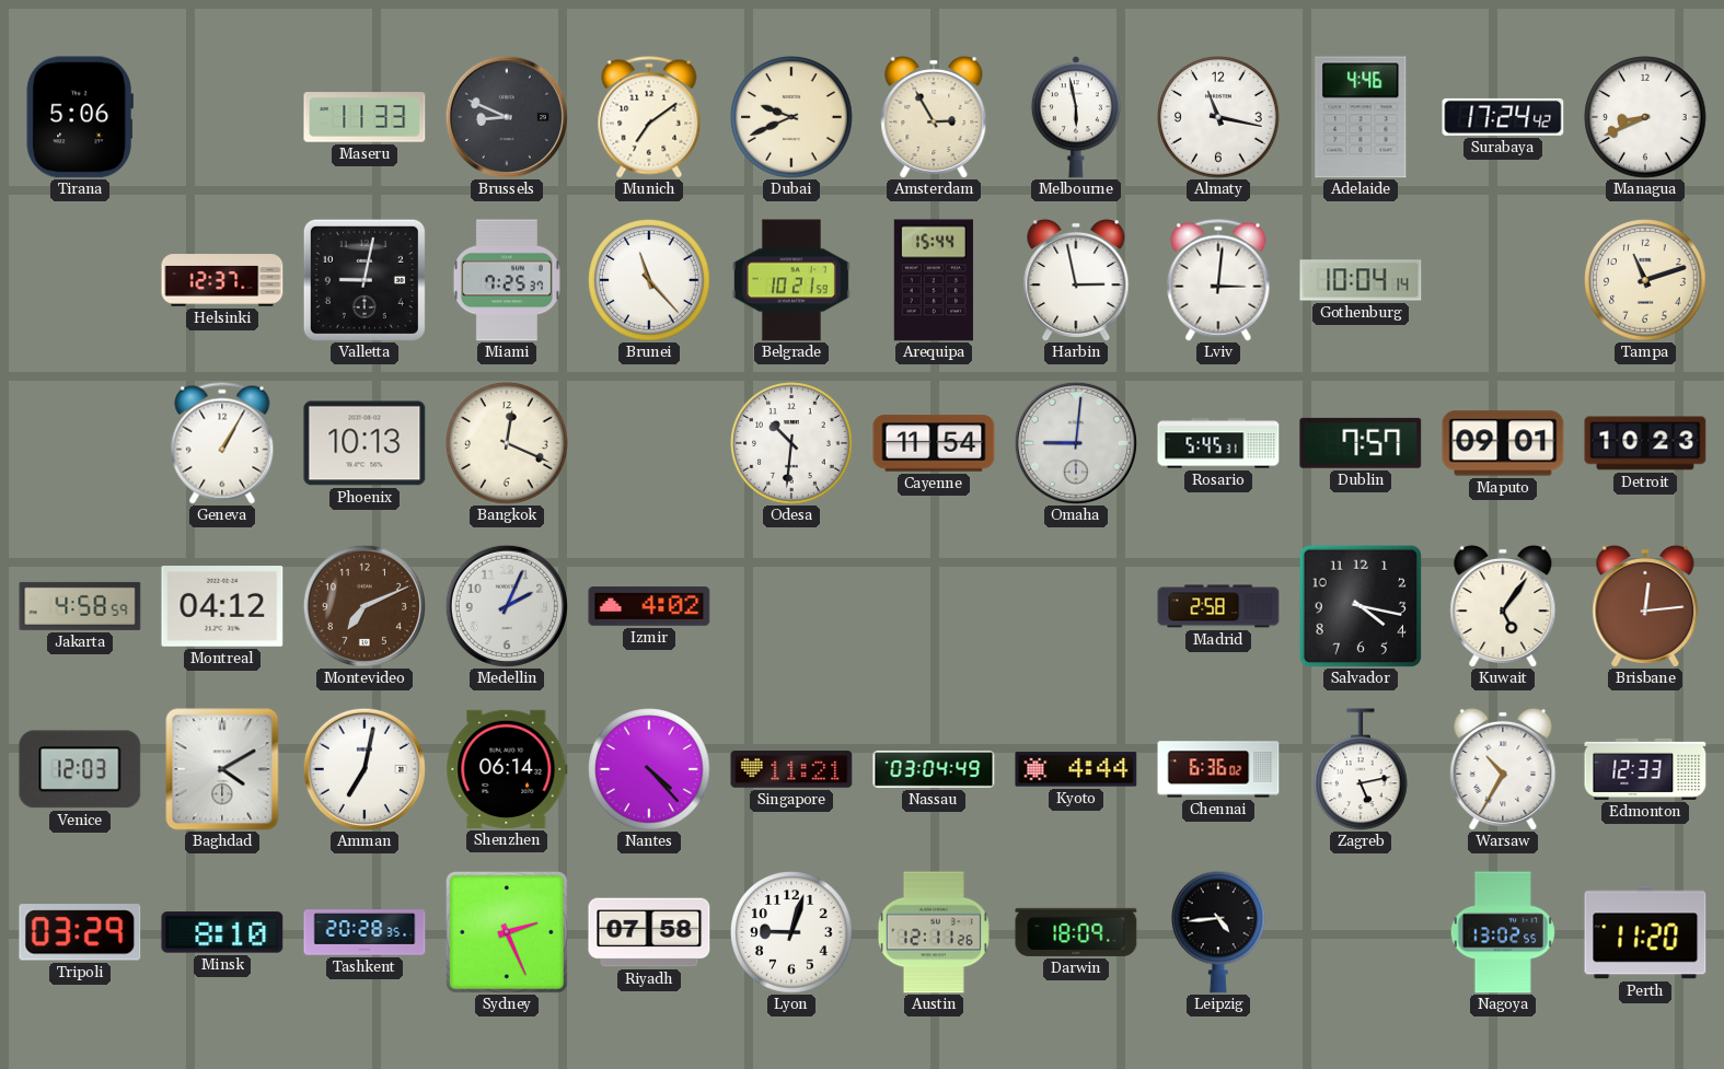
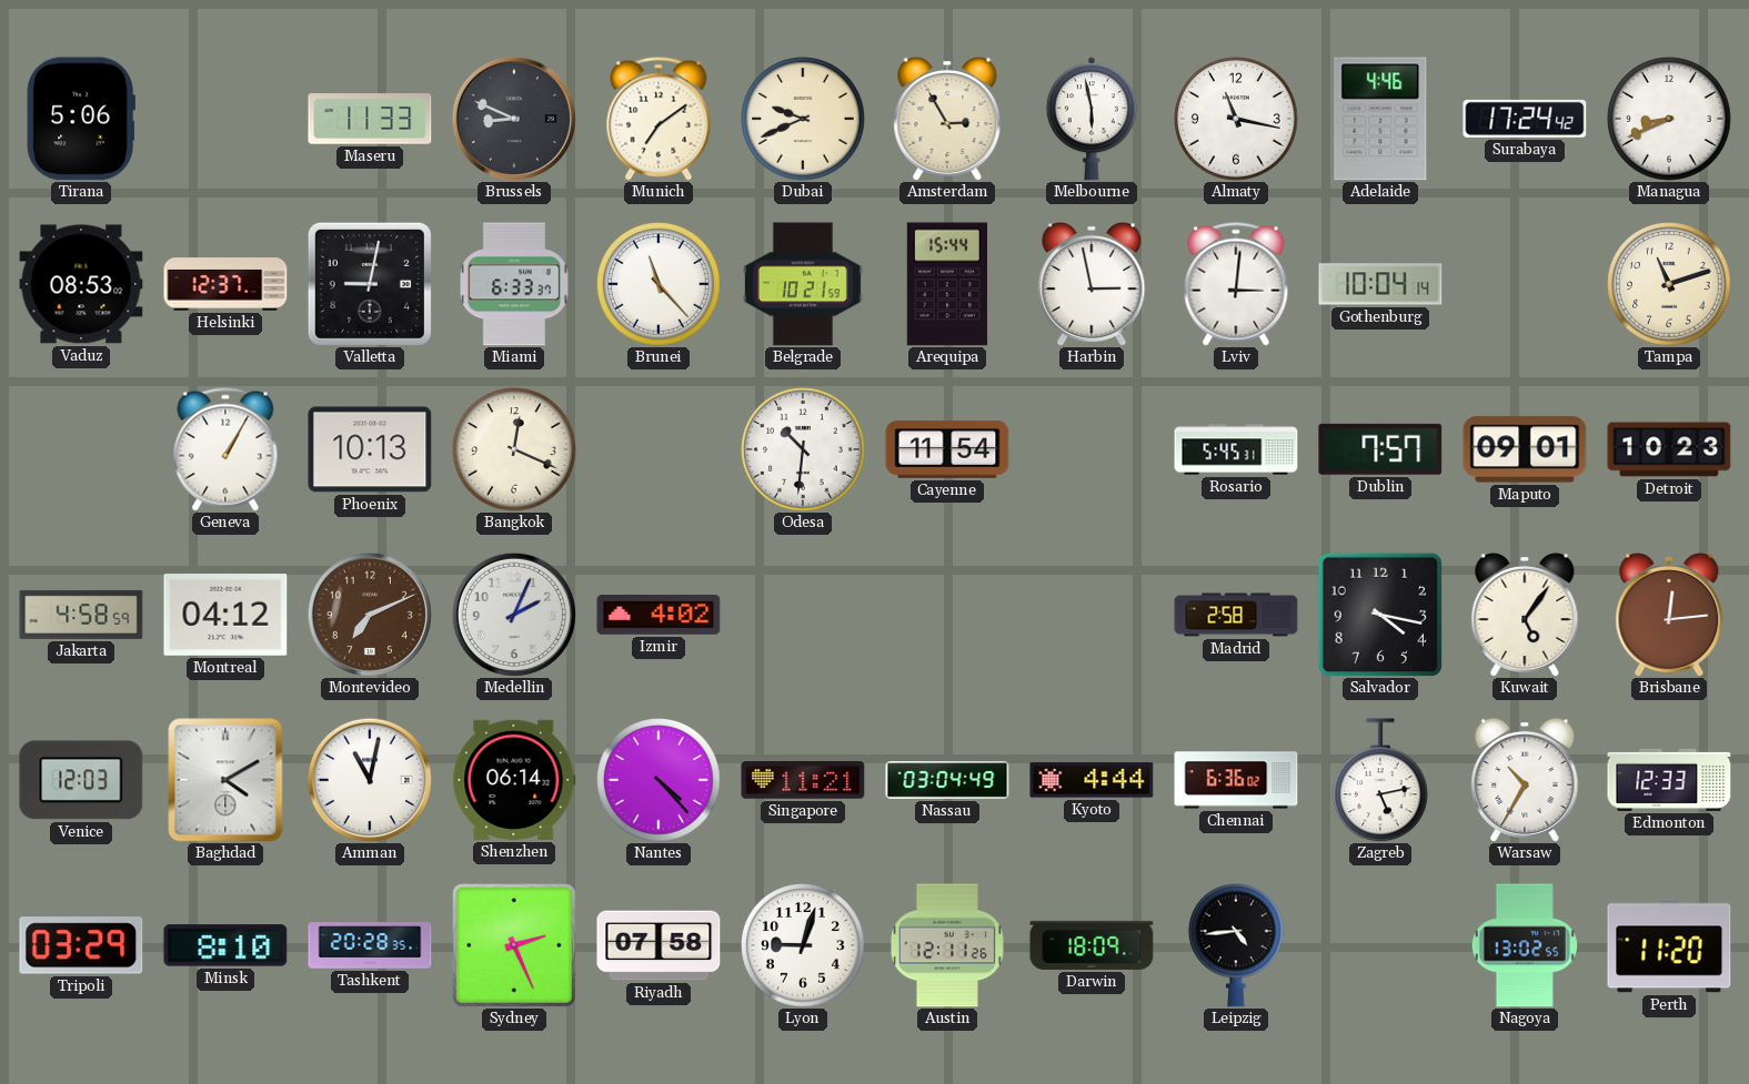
Vaduz: none -> 08:53
Miami: 7:25 -> 6:33
Omaha: 9:01 -> none
Amman: 7:02 -> 11:02
